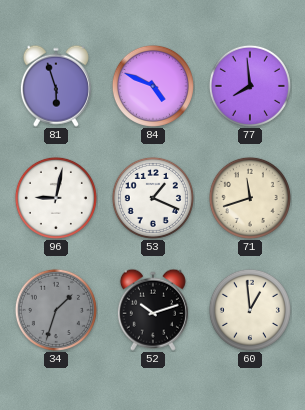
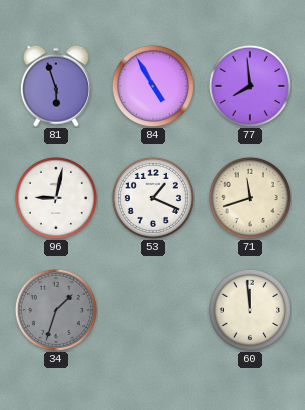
84: 4:49 -> 4:55
52: 10:12 -> none
60: 12:59 -> 11:59
